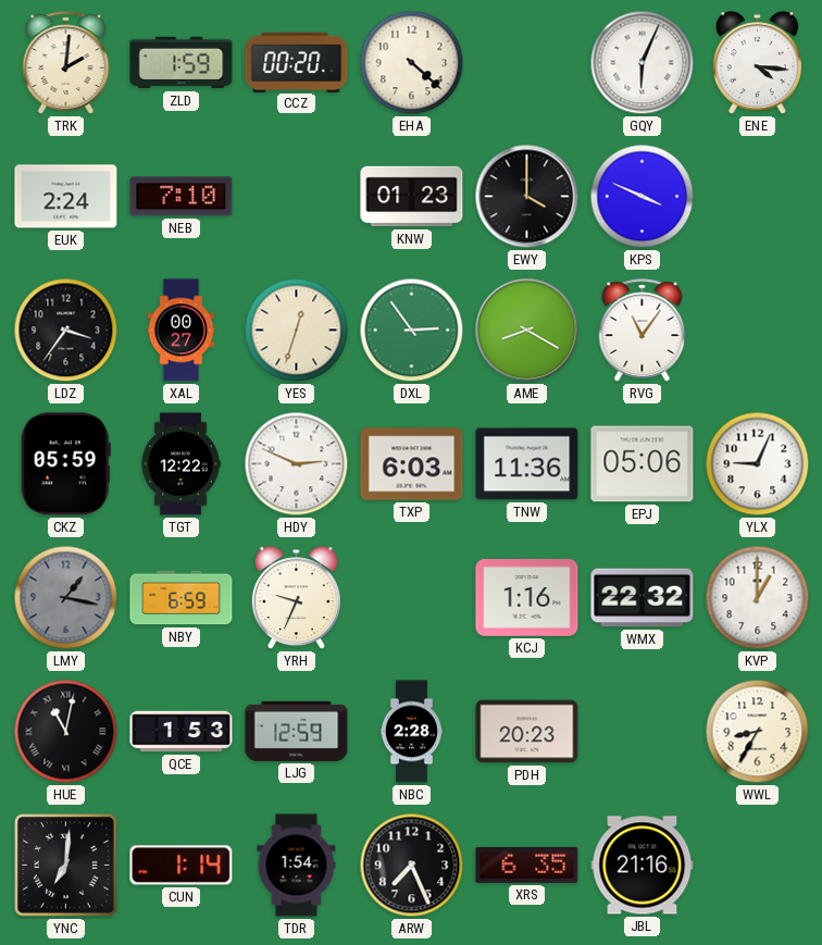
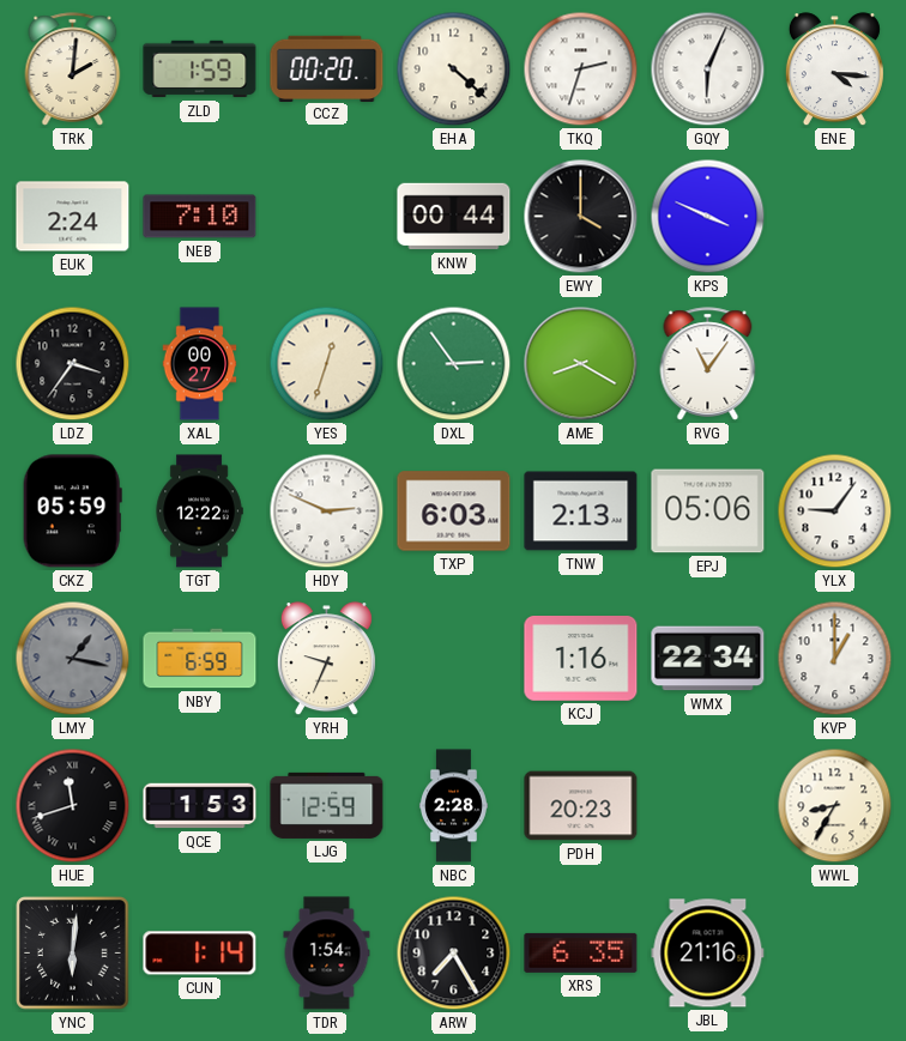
TKQ: none -> 2:33
KNW: 01:23 -> 00:44
TNW: 11:36 -> 2:13
YLX: 9:04 -> 9:06
WMX: 22:32 -> 22:34
HUE: 11:02 -> 11:42
YNC: 7:01 -> 6:01
ARW: 7:26 -> 7:25
